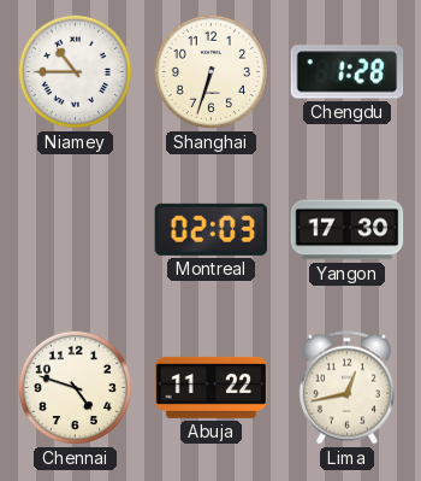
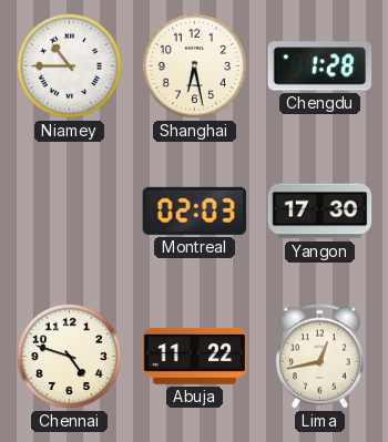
Shanghai: 6:33 -> 6:28
